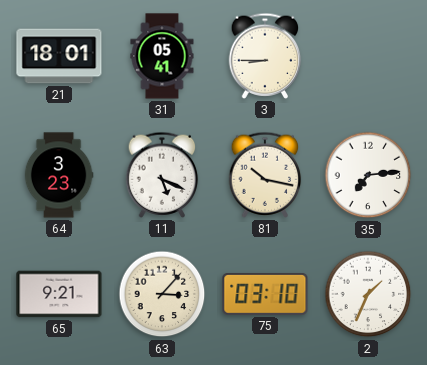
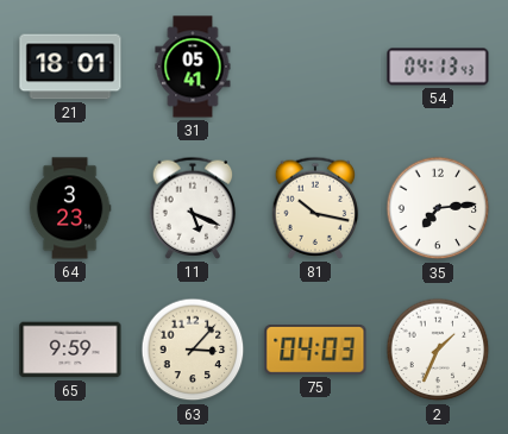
3: 8:45 -> none
54: none -> 04:13
65: 9:21 -> 9:59
75: 03:10 -> 04:03
